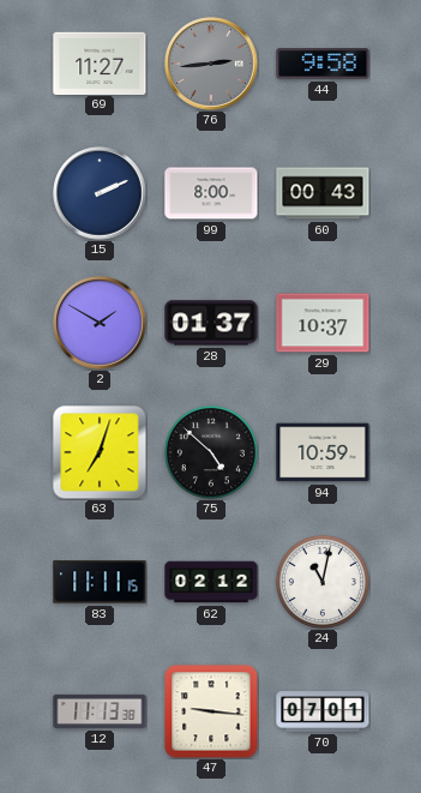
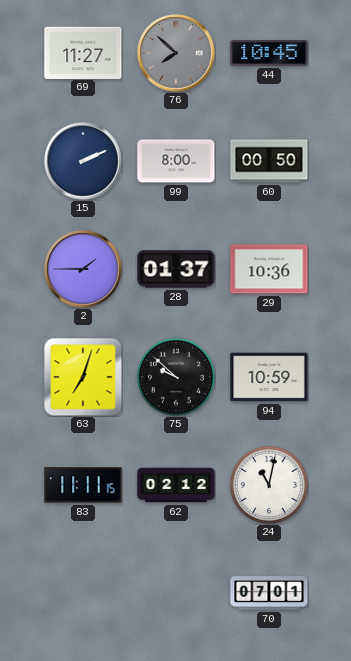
76: 2:44 -> 7:52
44: 9:58 -> 10:45
60: 00:43 -> 00:50
2: 1:50 -> 1:45
29: 10:37 -> 10:36
75: 4:52 -> 9:52
12: 11:13 -> none
47: 9:16 -> none
